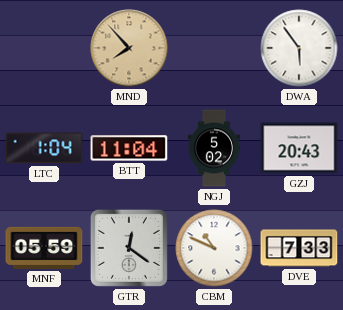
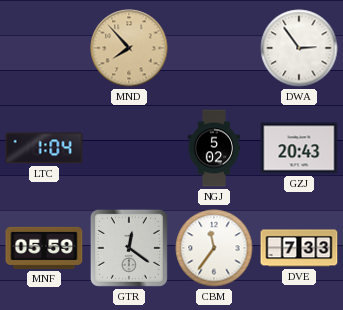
DWA: 5:54 -> 2:54
BTT: 11:04 -> none
CBM: 10:49 -> 11:36
